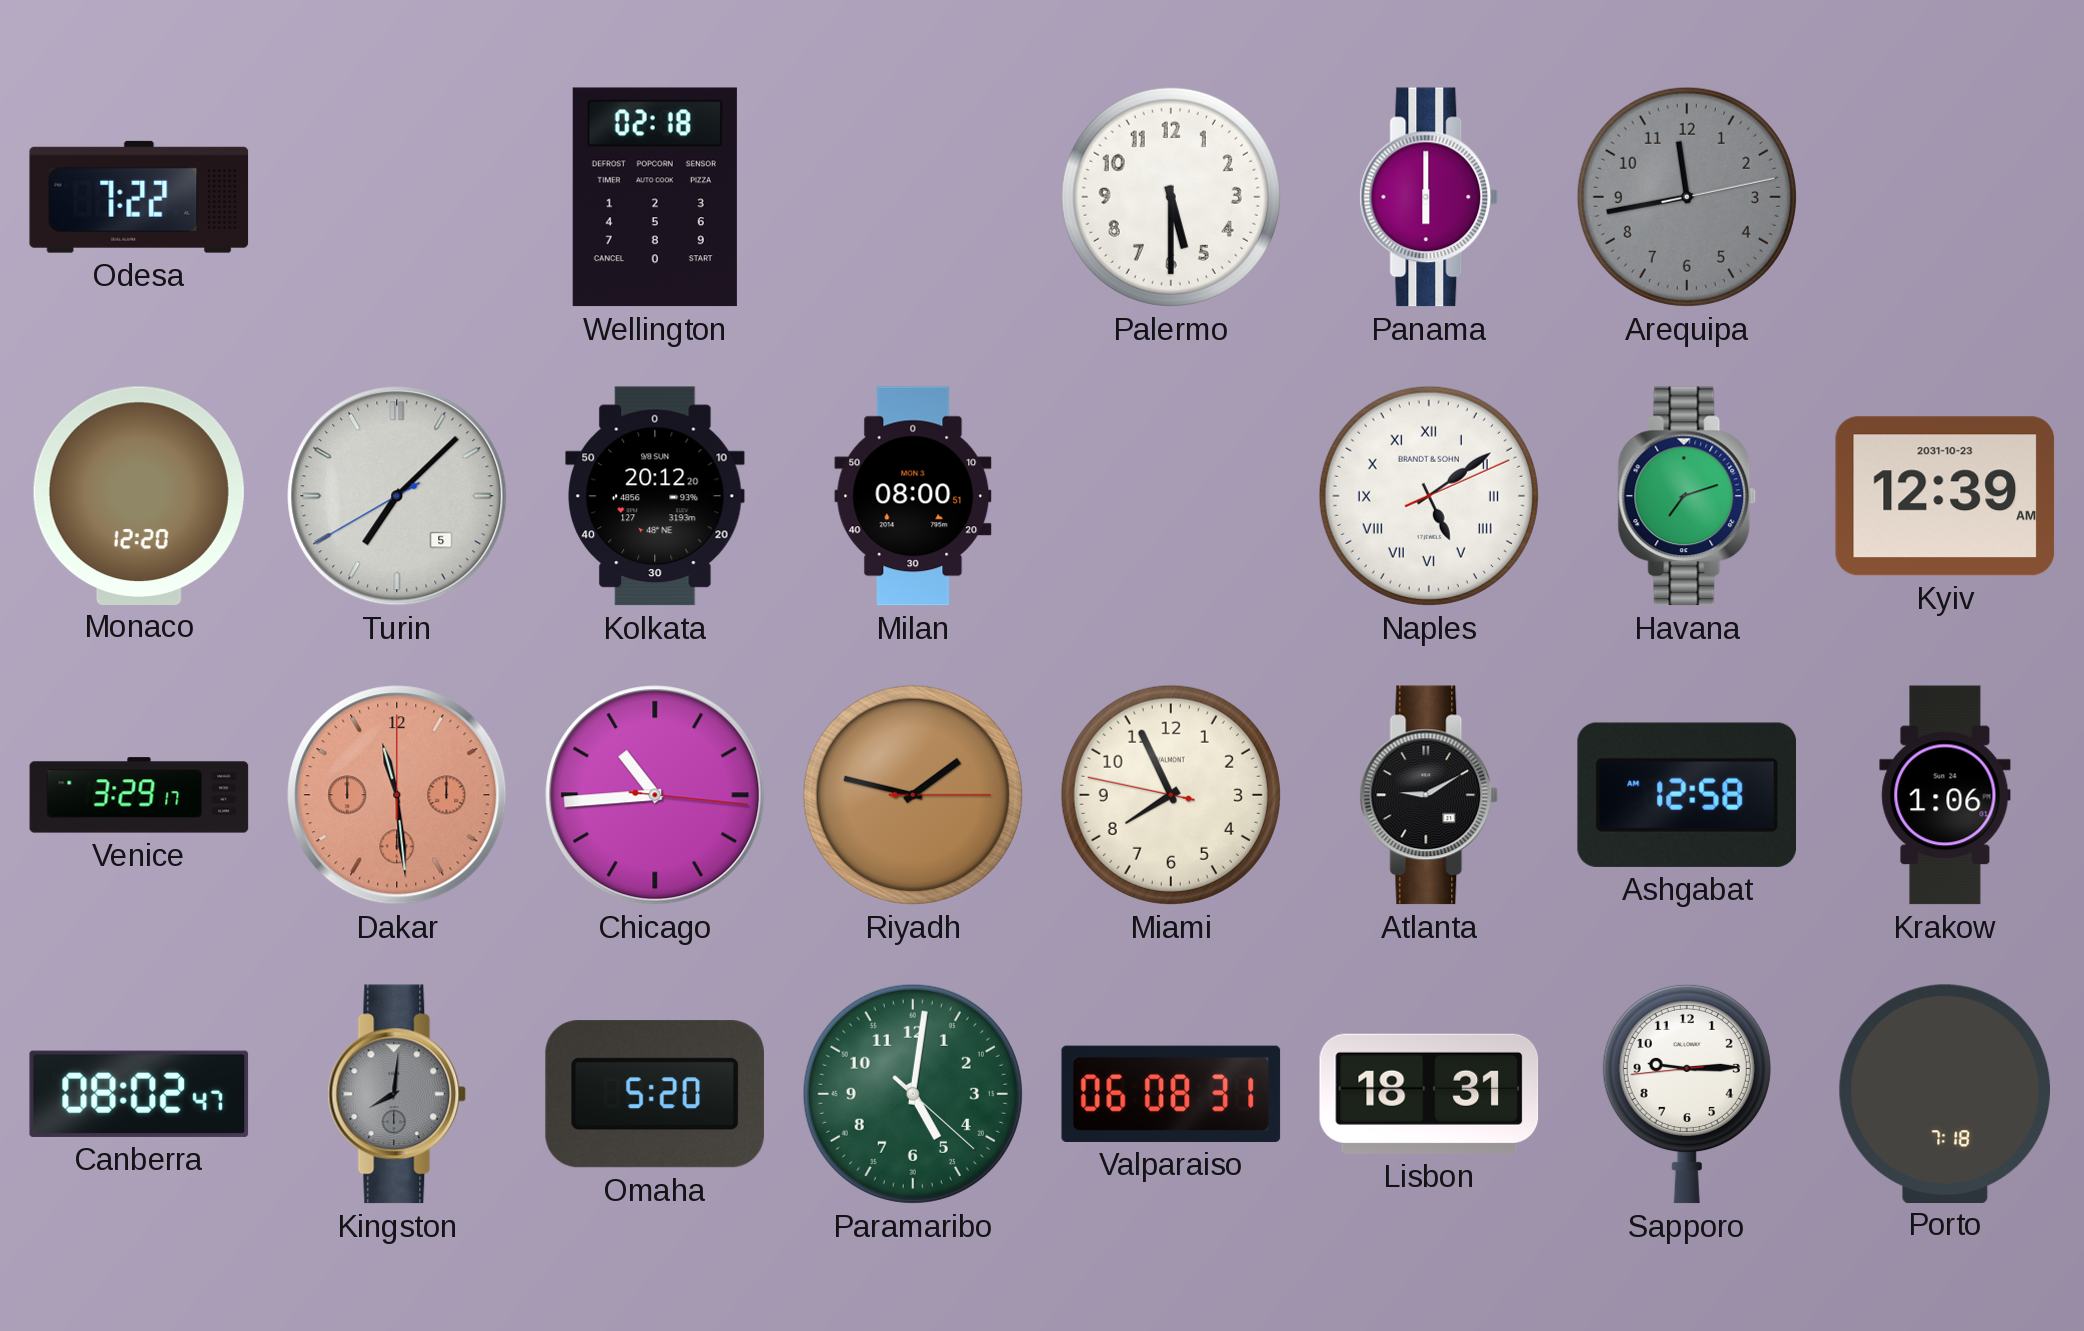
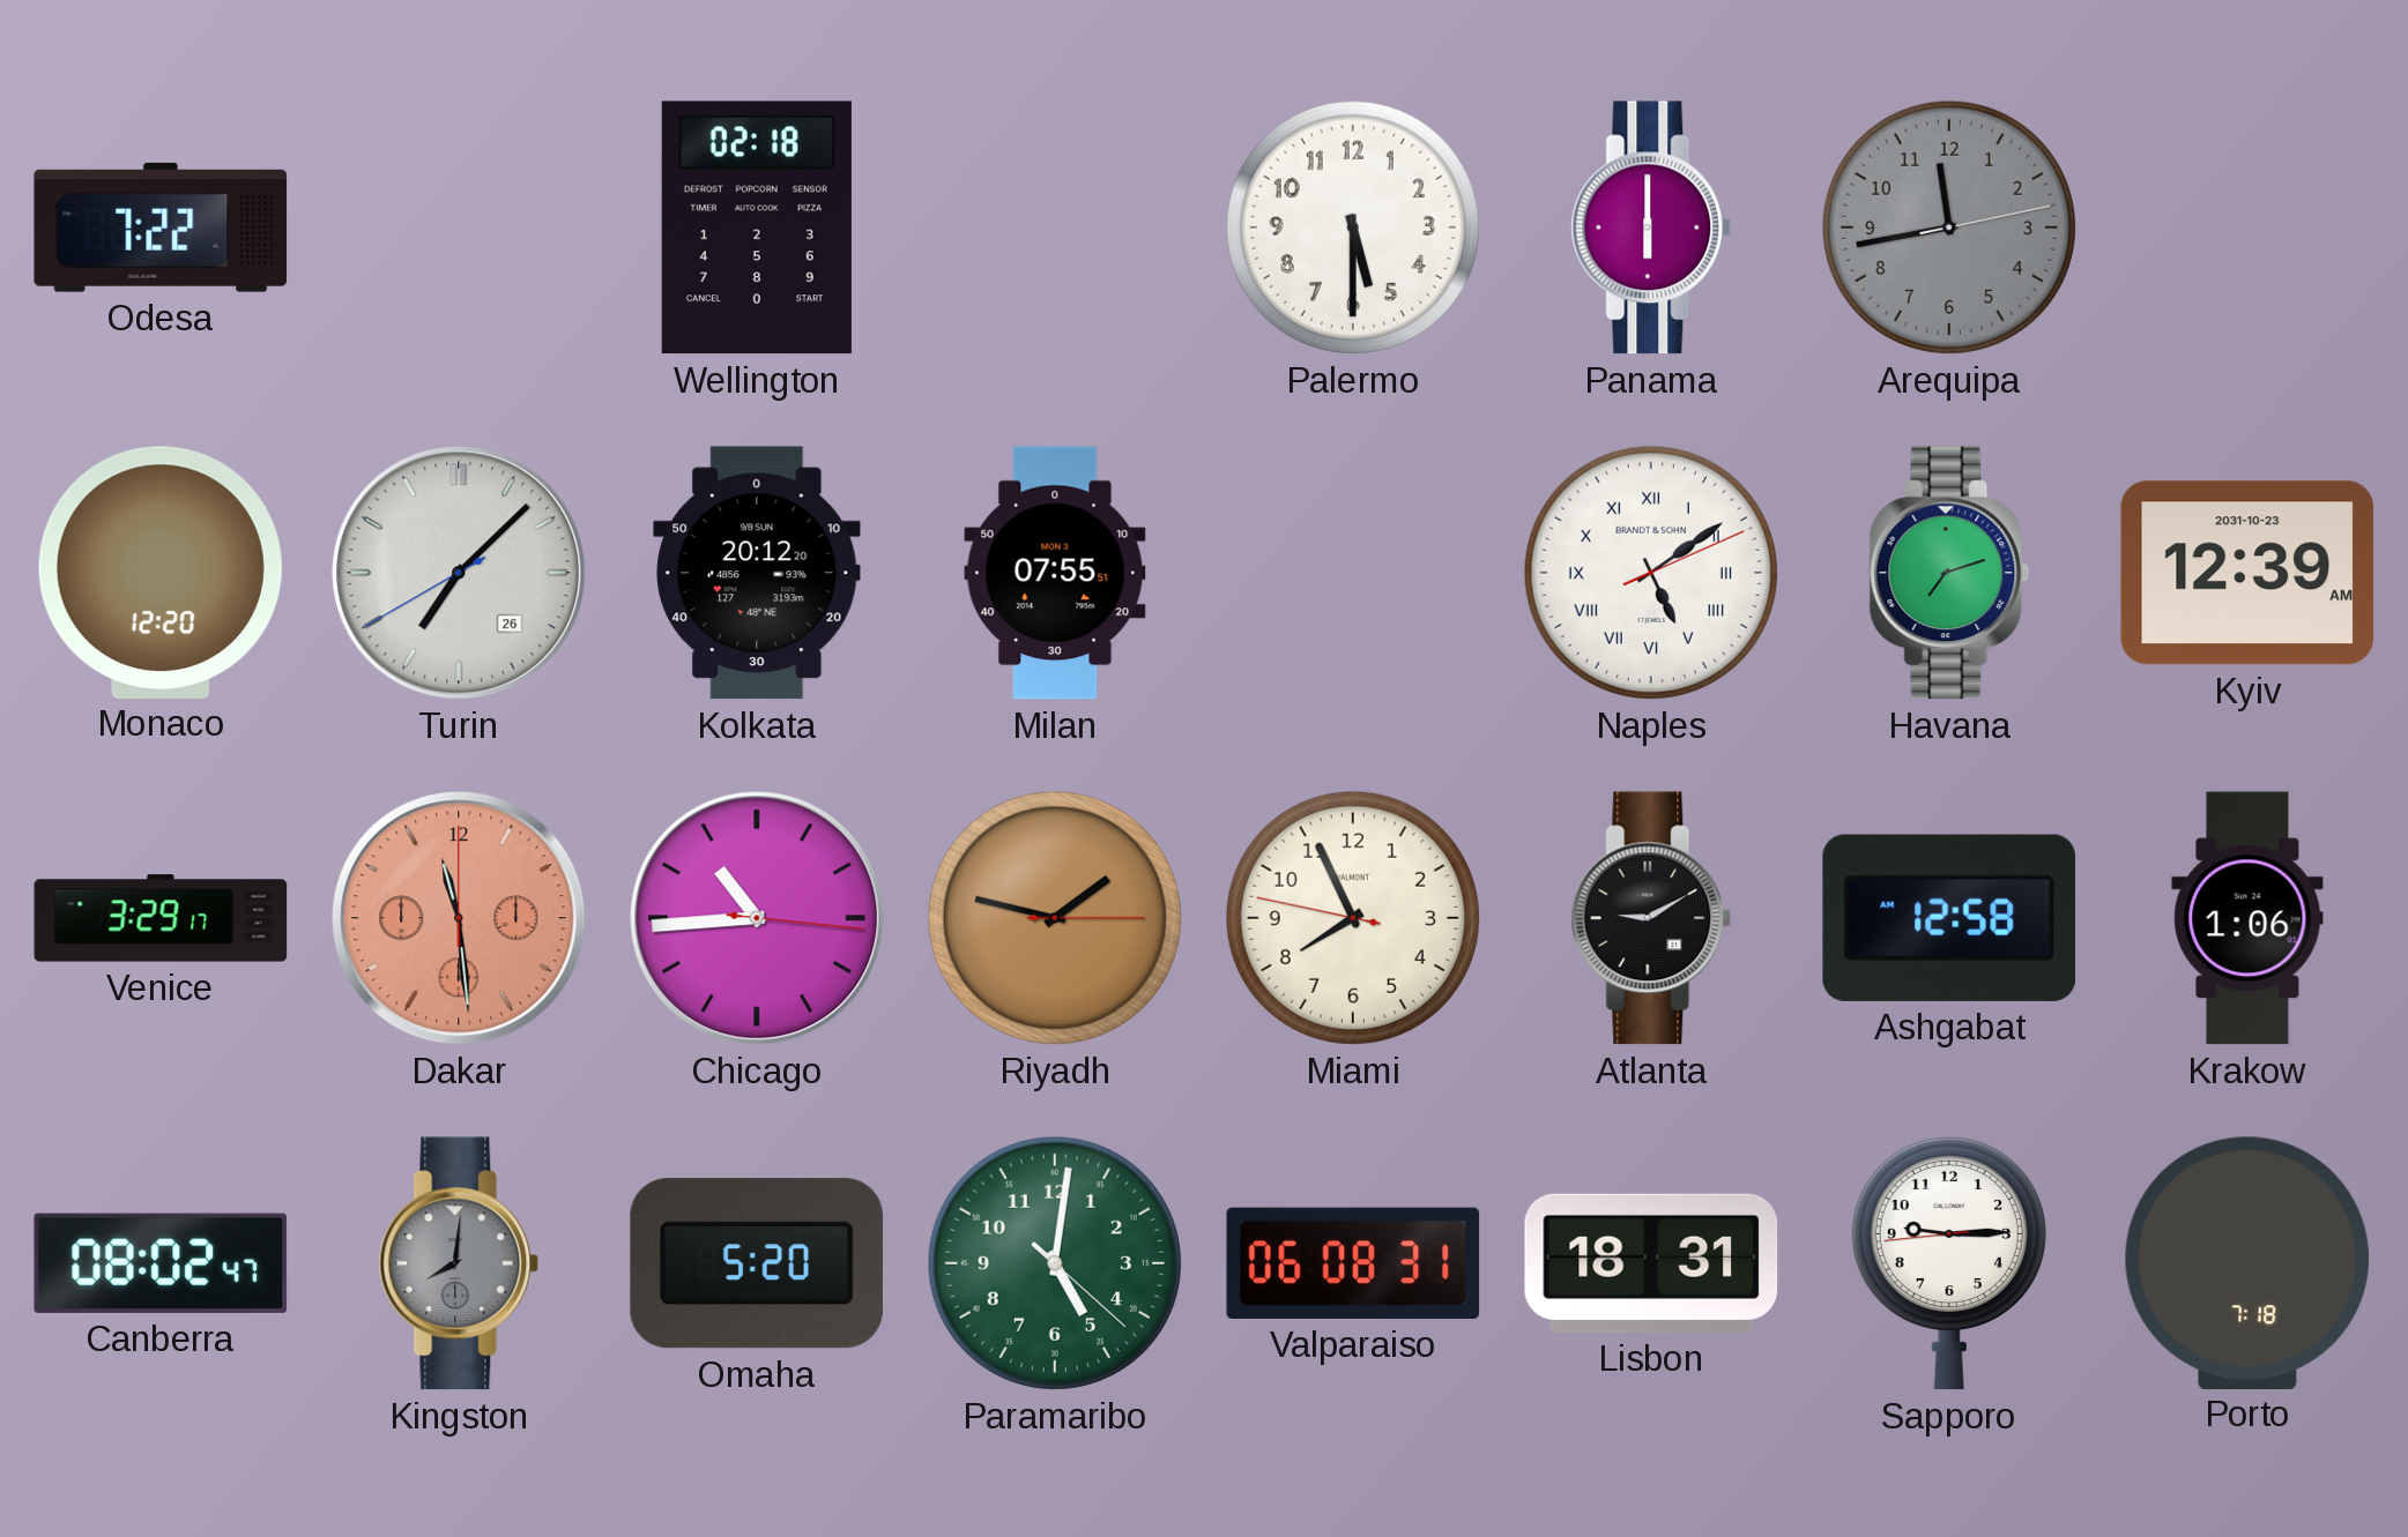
Turin date: 5 -> 26
Milan: 08:00 -> 07:55
